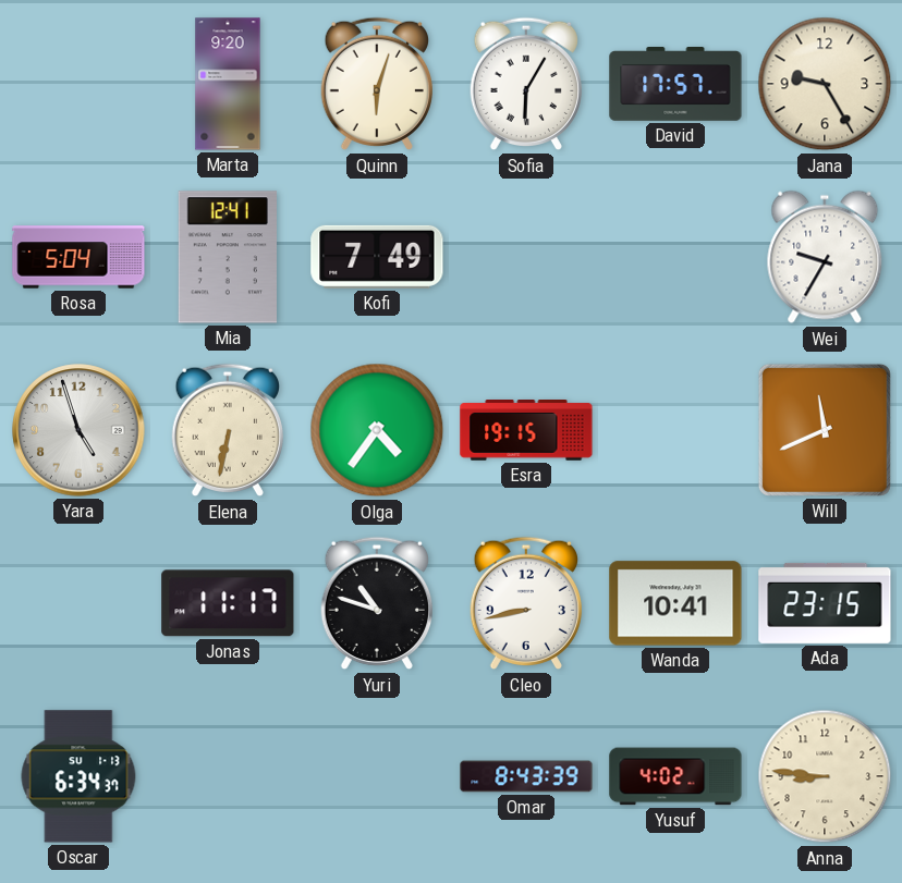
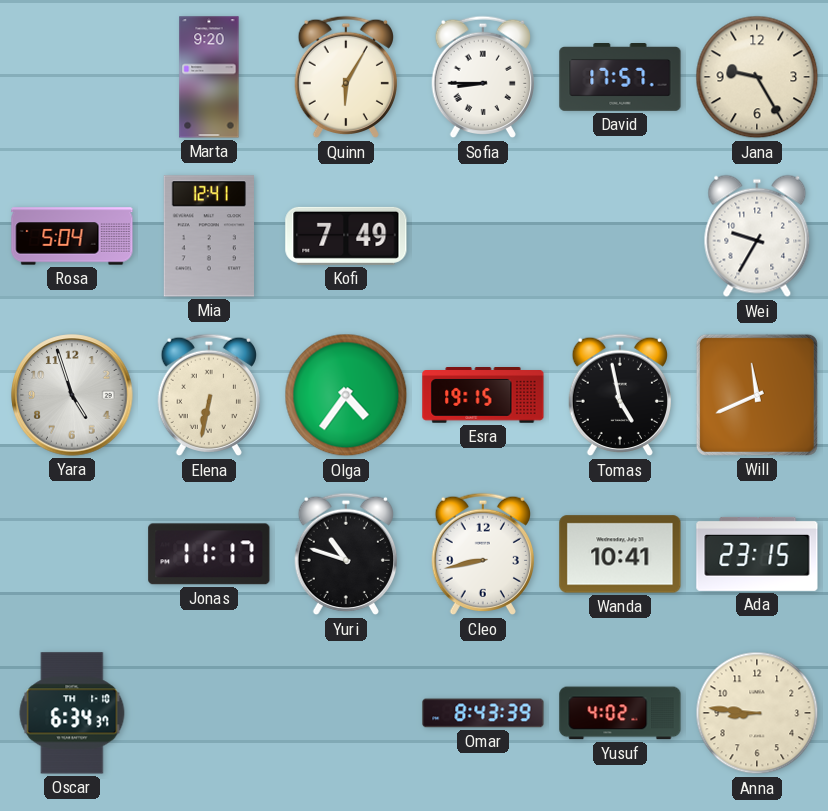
Quinn: 6:03 -> 6:05
Sofia: 6:05 -> 8:45
Tomas: none -> 4:58
Oscar date: SU 1-13 -> TH 1-10
